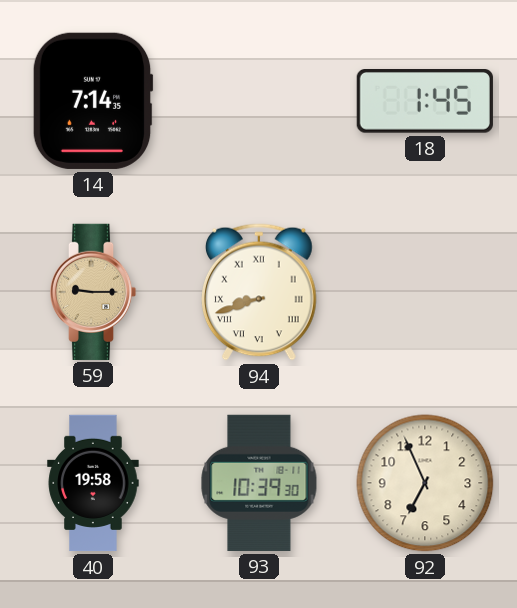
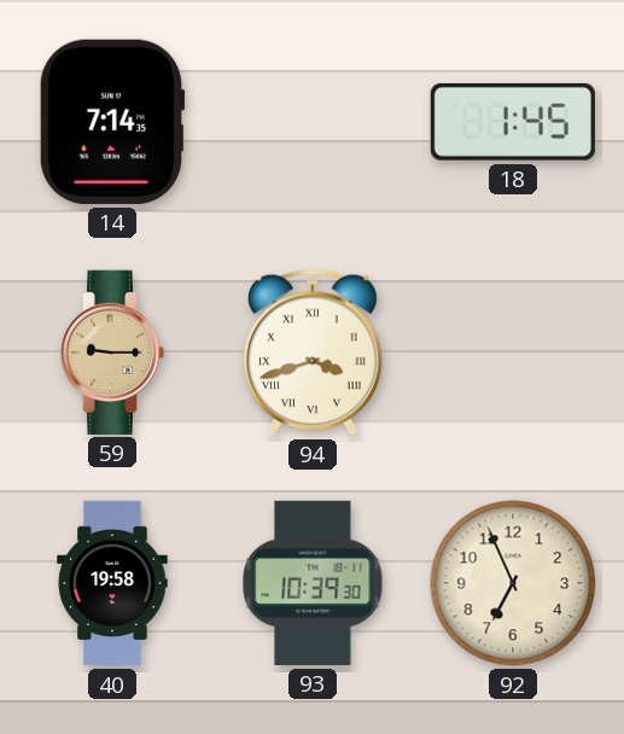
94: 8:42 -> 3:42
